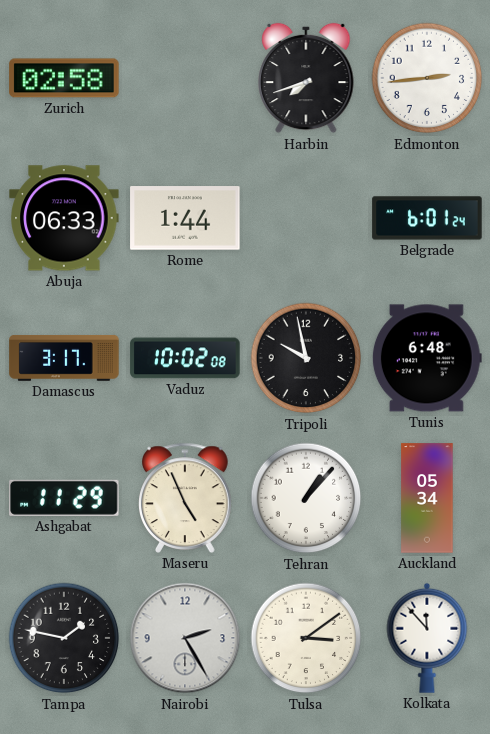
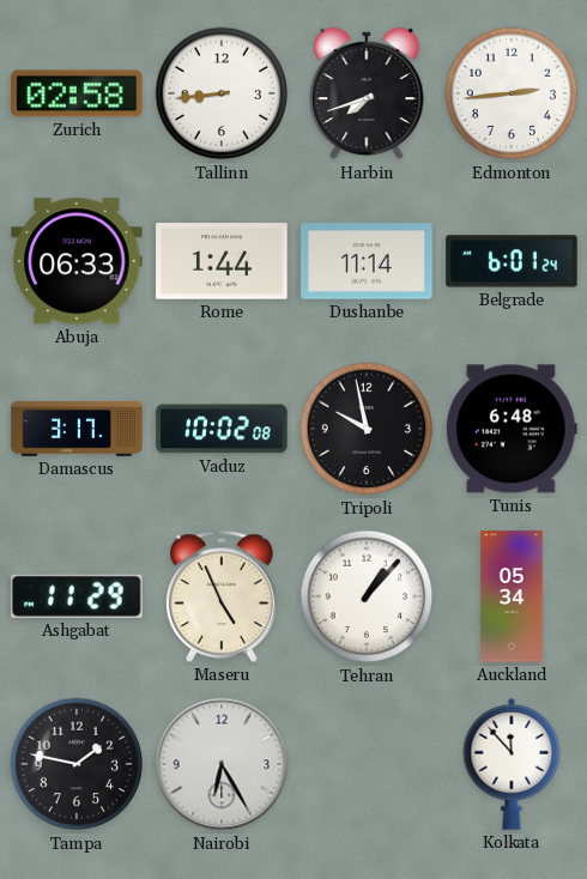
Tallinn: none -> 8:44
Dushanbe: none -> 11:14
Nairobi: 2:25 -> 6:25
Tulsa: 3:09 -> none
